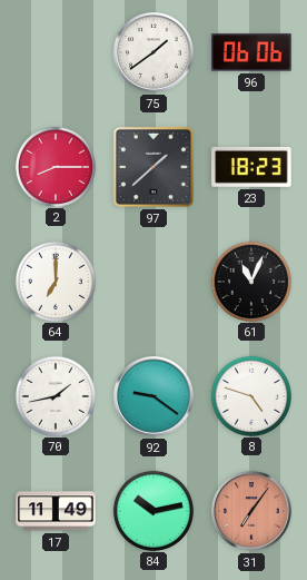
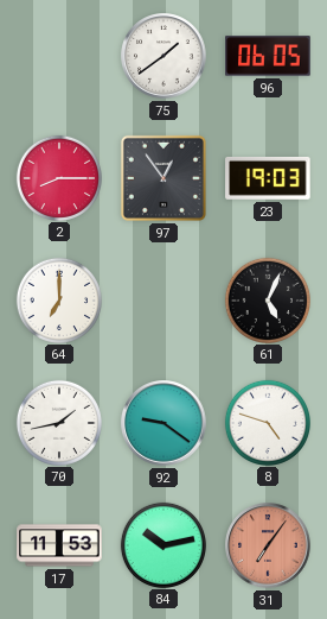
96: 06:06 -> 06:05
97: 1:38 -> 12:54
23: 18:23 -> 19:03
61: 11:04 -> 5:04
17: 11:49 -> 11:53
